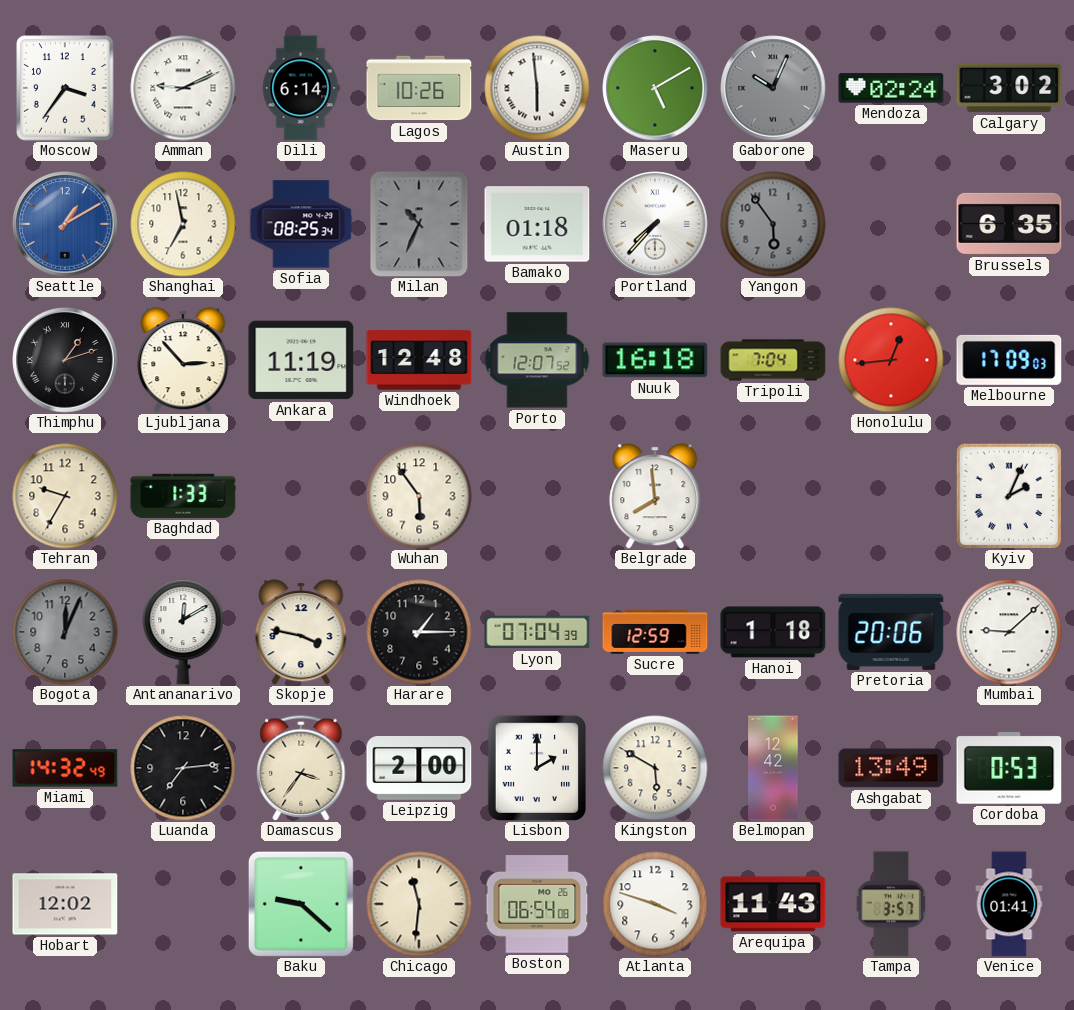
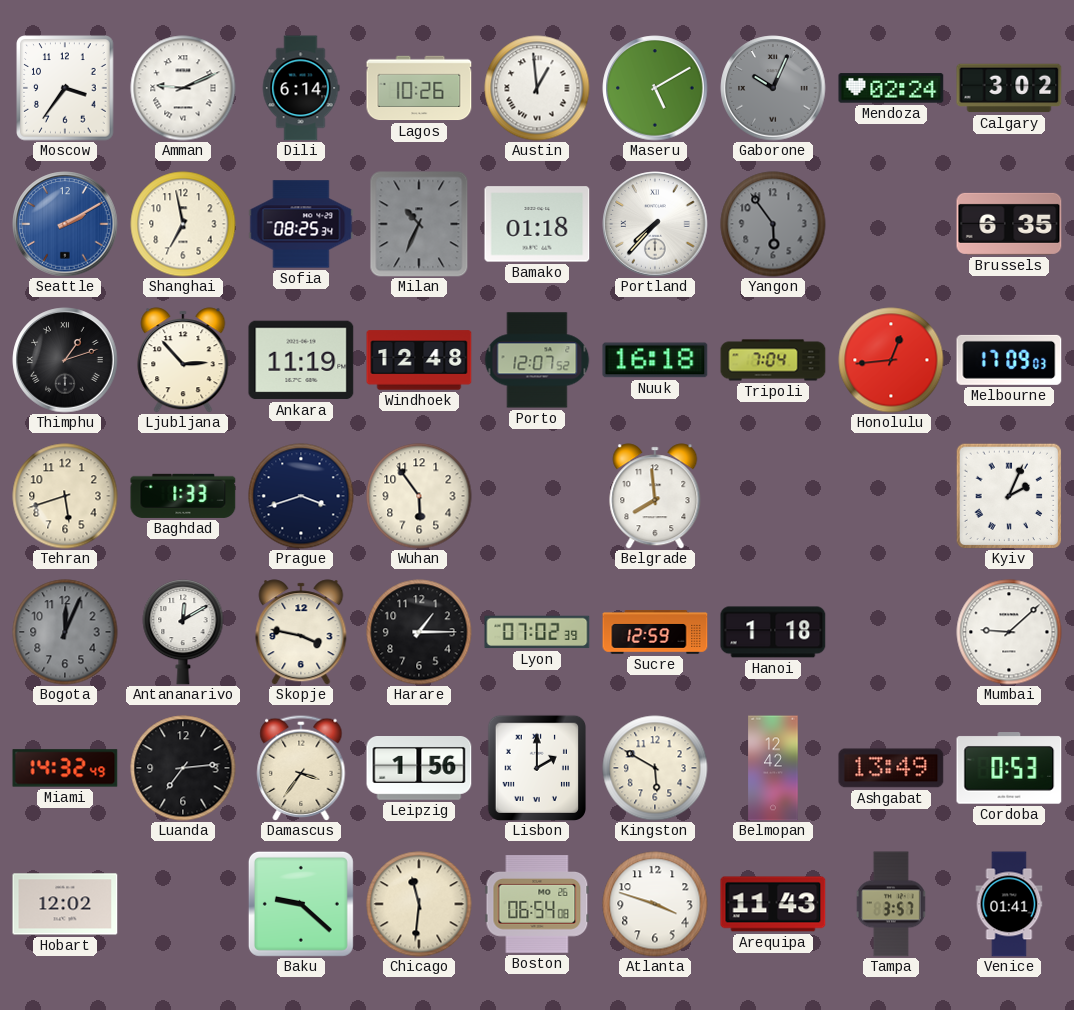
Austin: 5:59 -> 12:59
Seattle: 1:10 -> 2:10
Tehran: 9:35 -> 5:42
Prague: none -> 3:42
Lyon: 07:04 -> 07:02
Pretoria: 20:06 -> none
Leipzig: 2:00 -> 1:56
